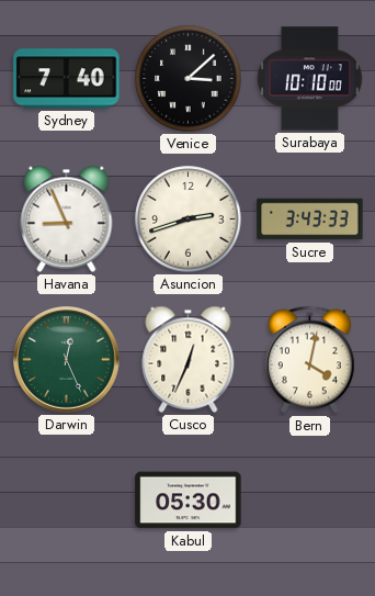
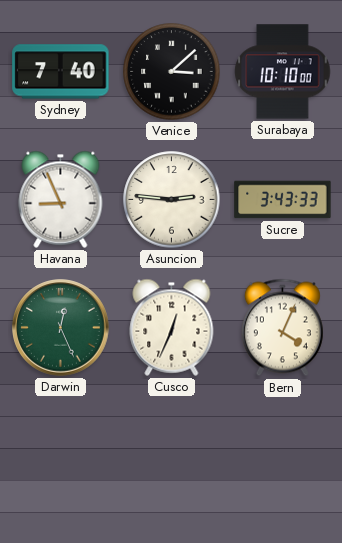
Asuncion: 2:42 -> 2:46
Bern: 4:02 -> 4:04
Kabul: 05:30 -> none
